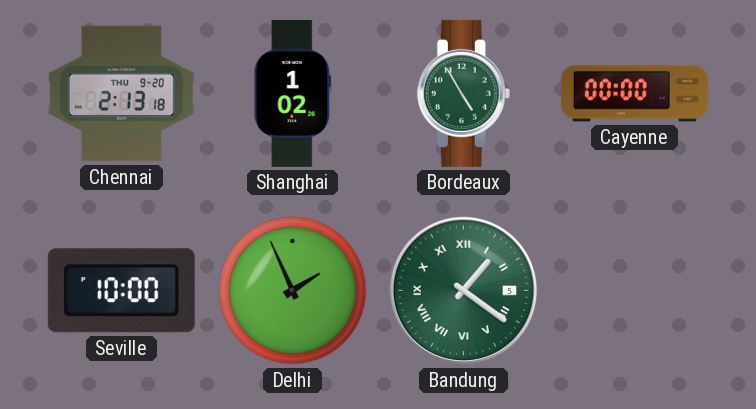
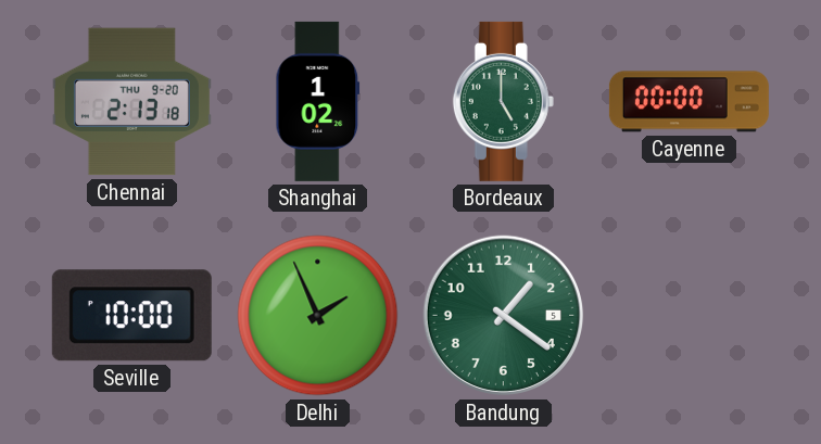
Bordeaux: 4:55 -> 5:00
Bandung numerals: Roman -> Arabic
